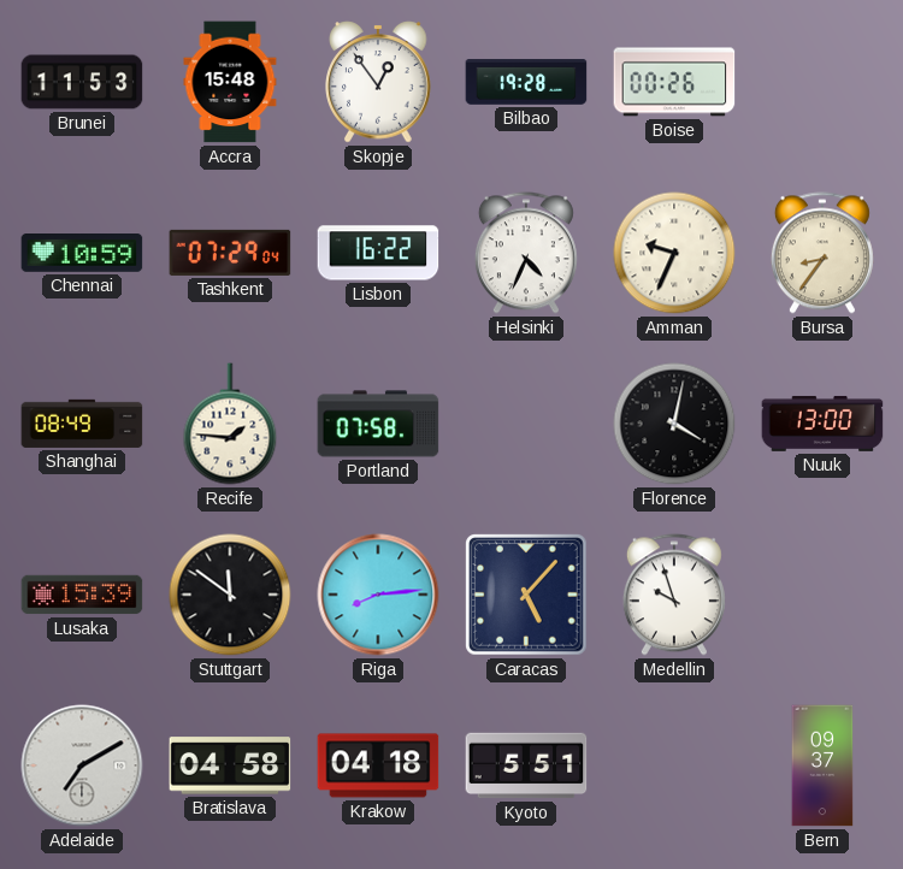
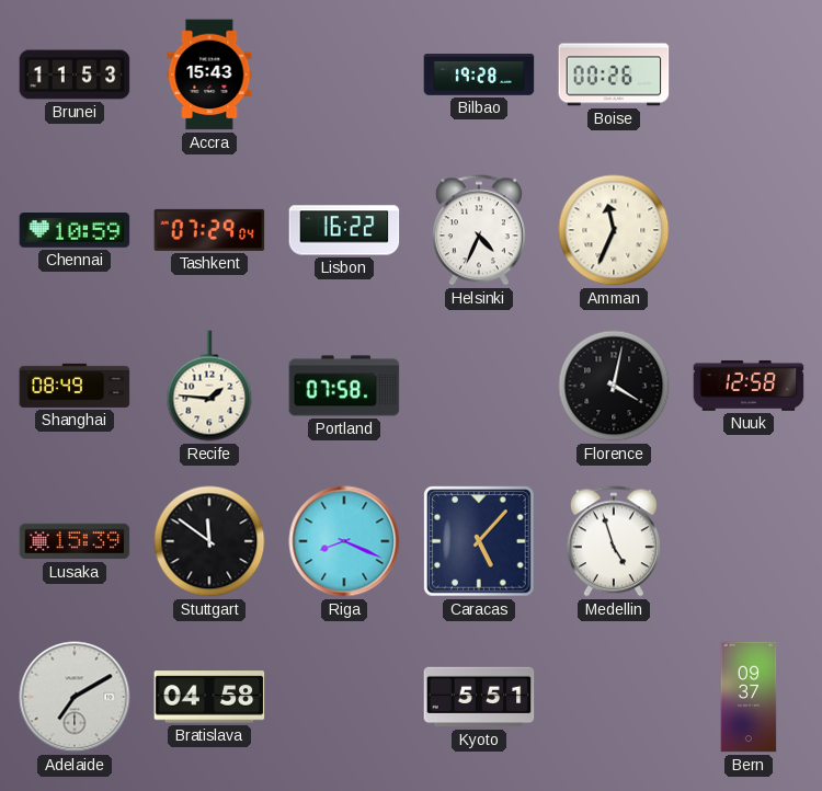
Accra: 15:48 -> 15:43
Skopje: 12:54 -> none
Amman: 9:34 -> 11:34
Bursa: 8:36 -> none
Nuuk: 13:00 -> 12:58
Riga: 8:14 -> 8:19
Medellin: 9:57 -> 4:57
Krakow: 04:18 -> none
